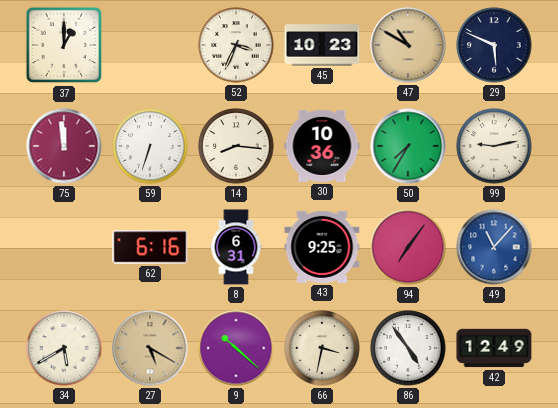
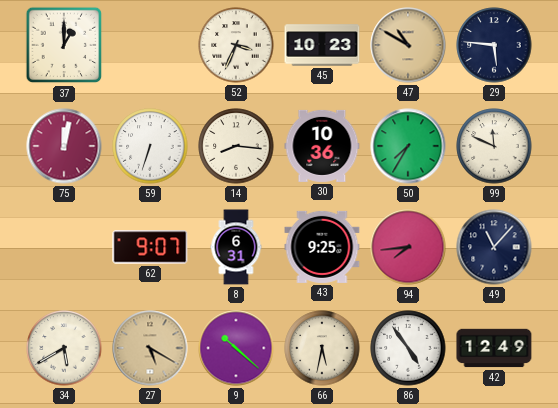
29: 5:49 -> 5:46
75: 11:59 -> 12:02
99: 9:13 -> 11:49
62: 6:16 -> 9:07
94: 7:06 -> 7:44
49 dial: blue -> navy
66: 3:32 -> 5:32
